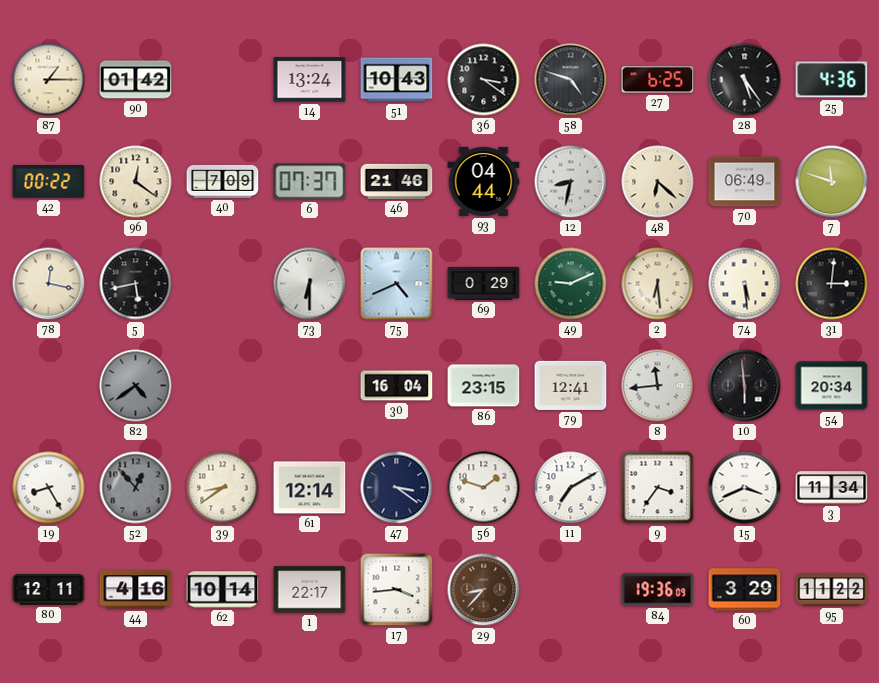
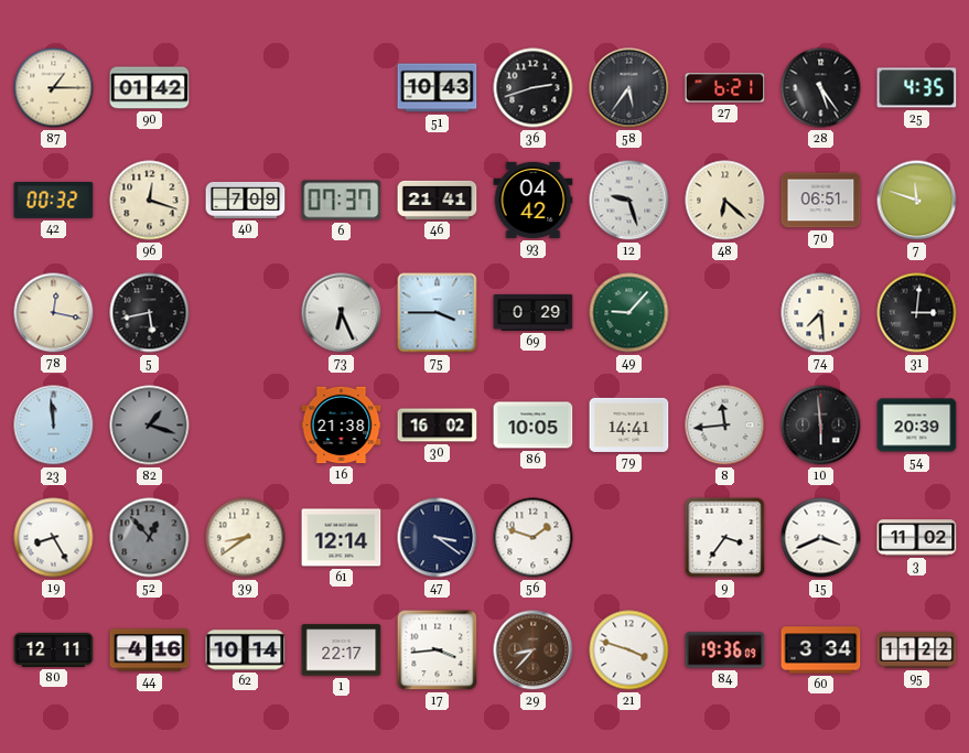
14: 13:24 -> none
36: 3:21 -> 2:42
58: 4:48 -> 5:36
27: 6:25 -> 6:21
25: 4:36 -> 4:35
42: 00:22 -> 00:32
96: 12:21 -> 12:18
46: 21:46 -> 21:41
93: 04:44 -> 04:42
12: 8:32 -> 9:27
70: 06:49 -> 06:51
73: 6:30 -> 6:26
75: 4:41 -> 3:45
49: 9:11 -> 9:07
2: 6:29 -> none
74: 5:29 -> 7:29
23: none -> 11:59
82: 4:39 -> 1:18
16: none -> 21:38
30: 16:04 -> 16:02
86: 23:15 -> 10:05
79: 12:41 -> 14:41
54: 20:34 -> 20:39
11: 7:10 -> none
3: 11:34 -> 11:02
21: none -> 3:48
60: 3:29 -> 3:34
